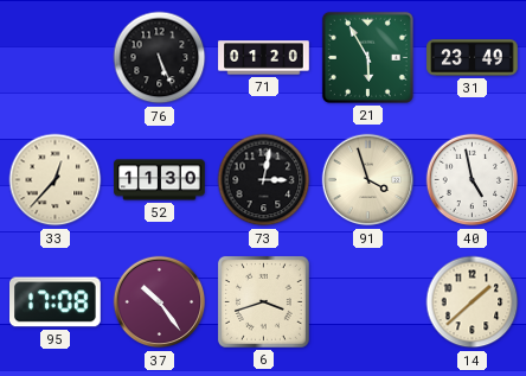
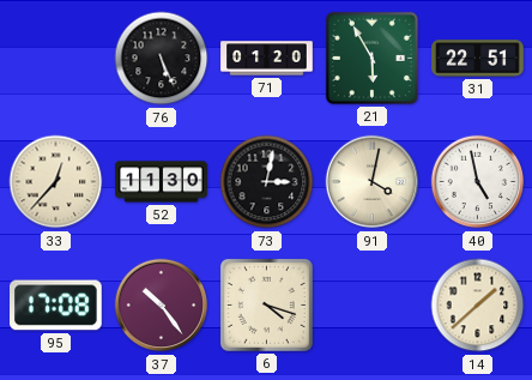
31: 23:49 -> 22:51
91: 3:57 -> 4:02
6: 3:42 -> 4:18
